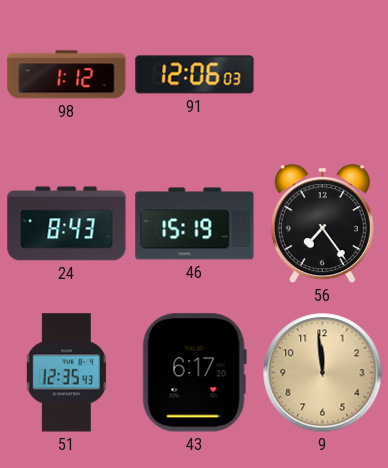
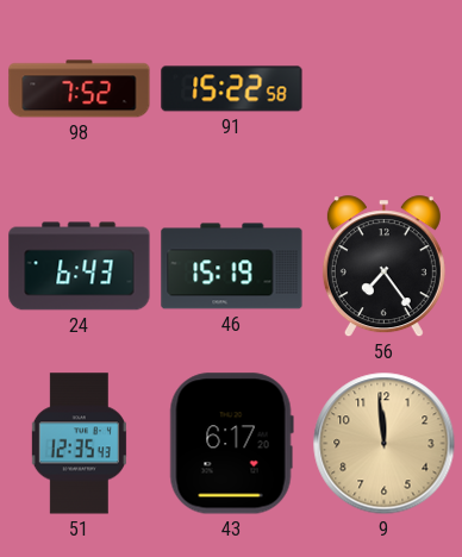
98: 1:12 -> 7:52
91: 12:06 -> 15:22
24: 8:43 -> 6:43
